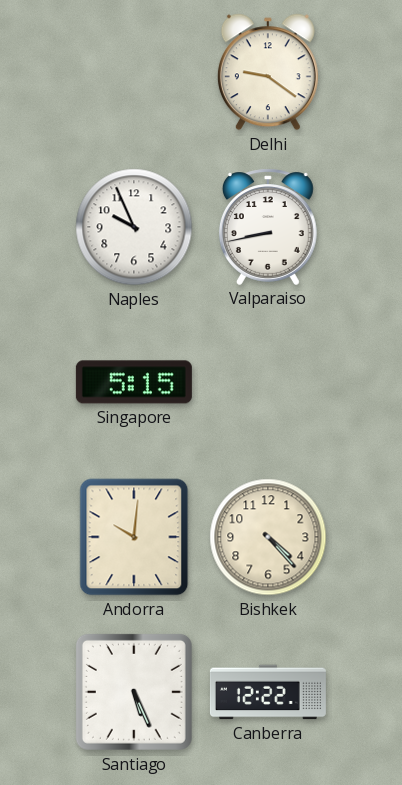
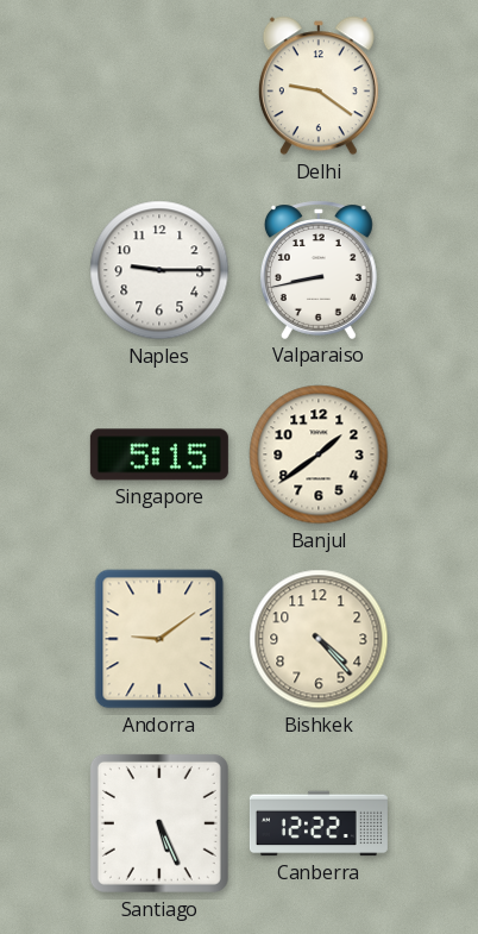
Naples: 9:56 -> 9:15
Banjul: none -> 1:39
Andorra: 10:01 -> 9:09
